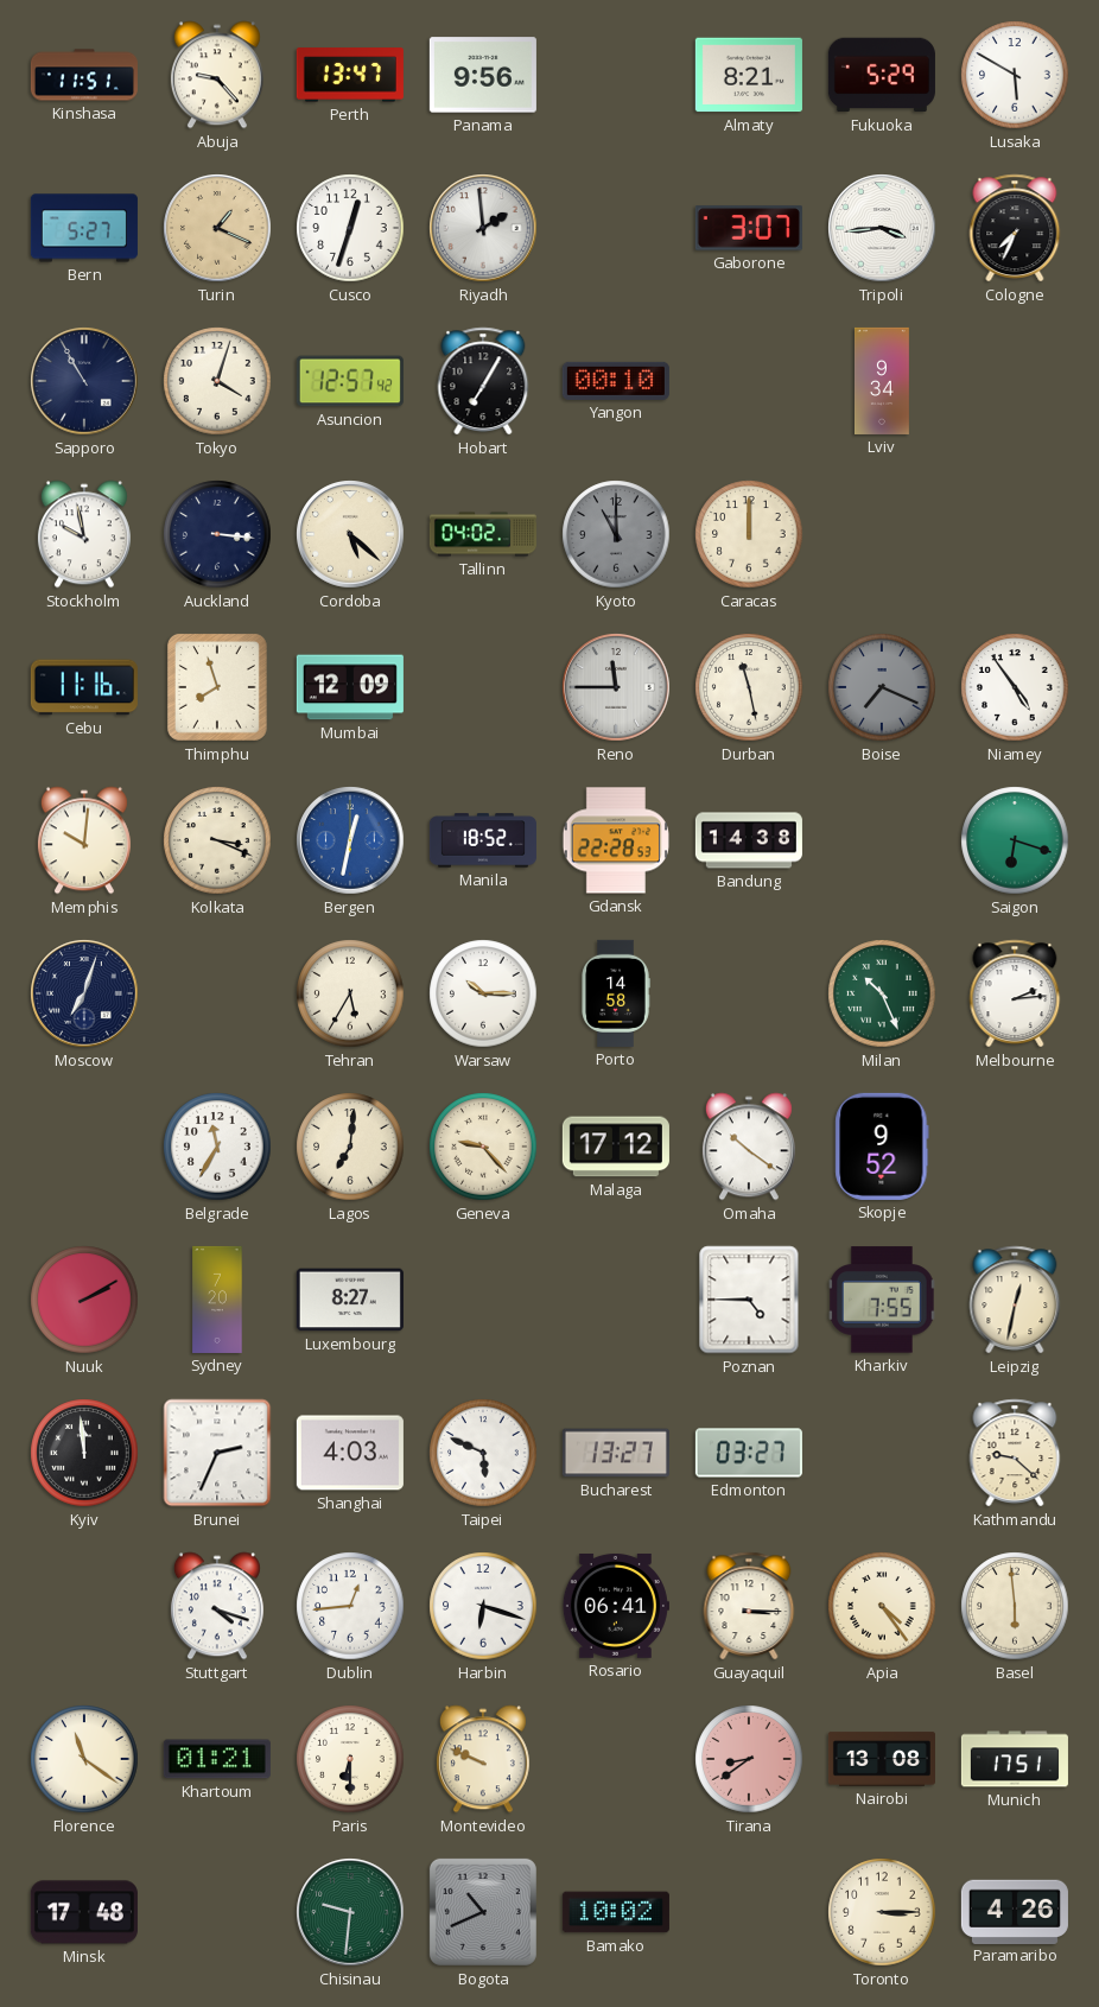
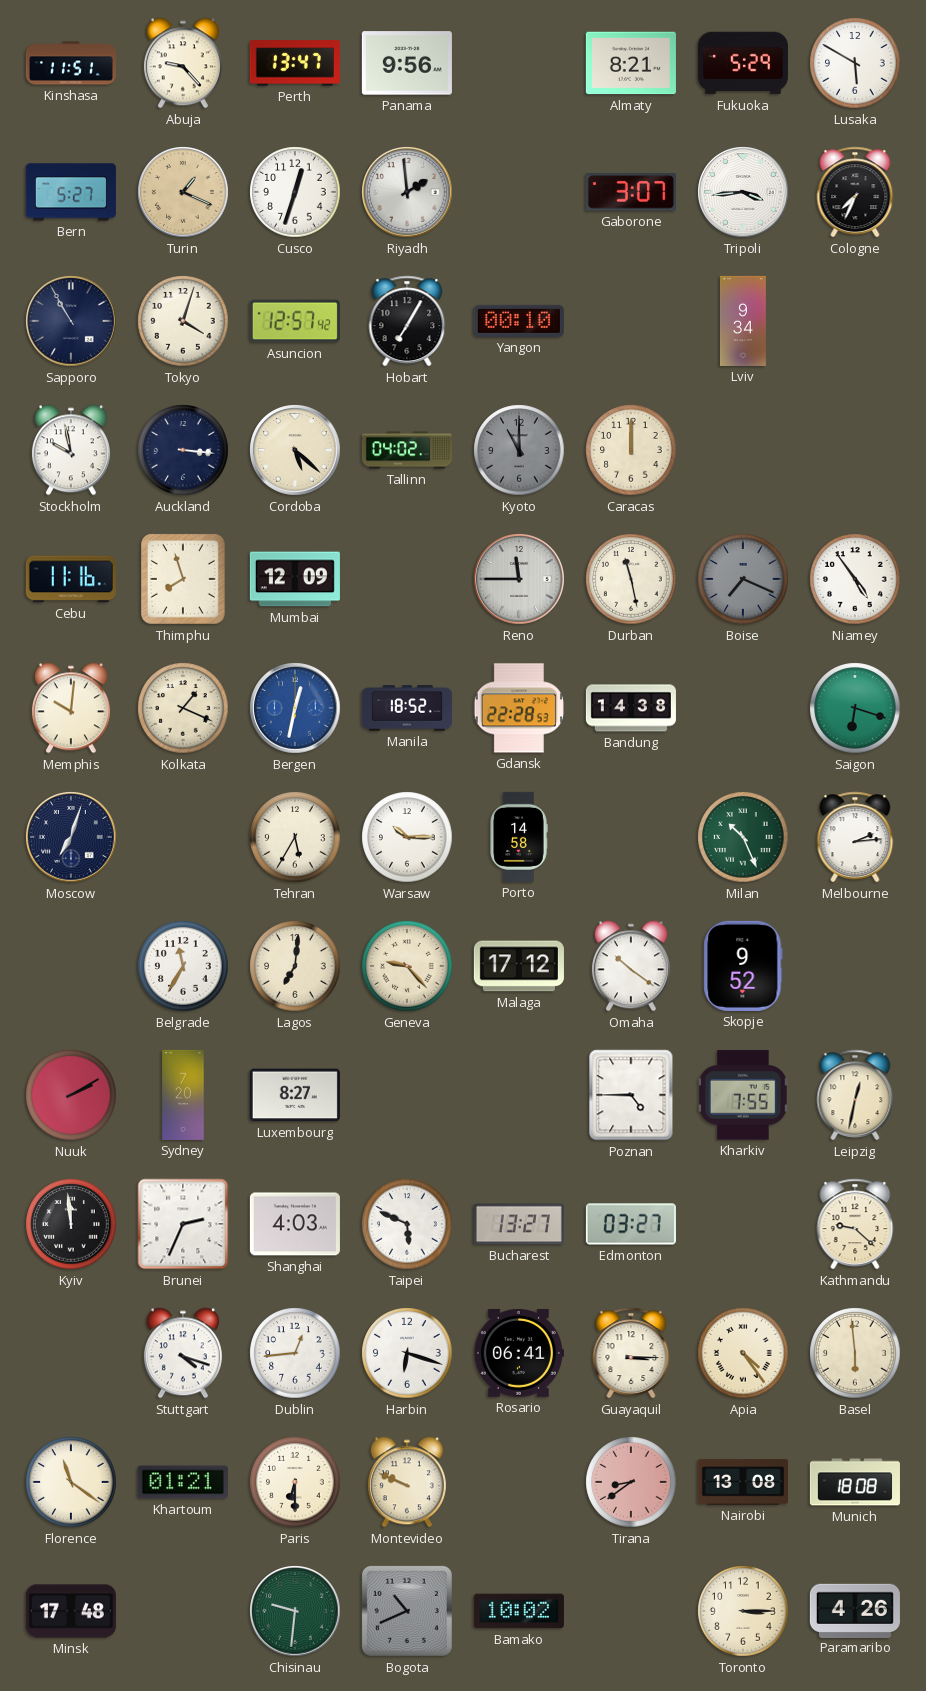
Kolkata: 3:19 -> 1:19
Munich: 17:51 -> 18:08
